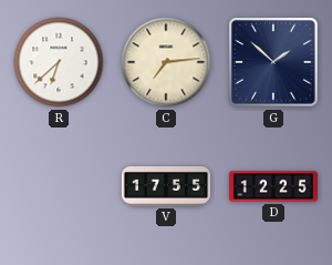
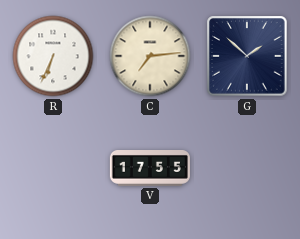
R: 6:38 -> 6:34
D: 12:25 -> none
